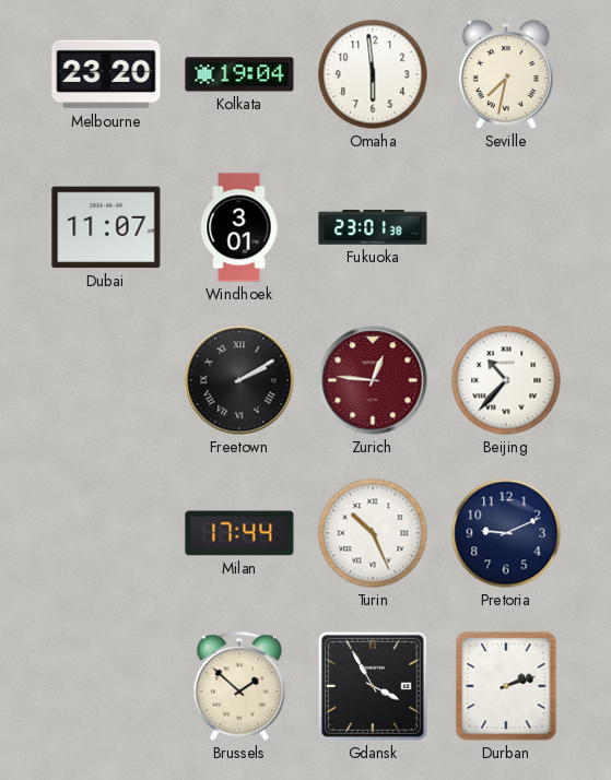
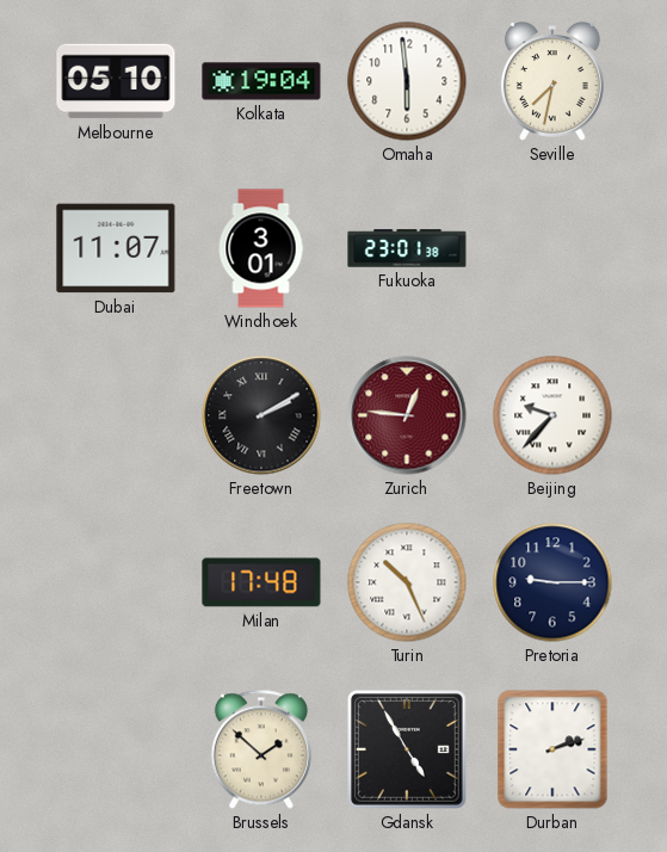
Melbourne: 23:20 -> 05:10
Beijing: 10:37 -> 9:37
Milan: 17:44 -> 17:48
Pretoria: 9:11 -> 9:15
Gdansk: 3:55 -> 4:55
